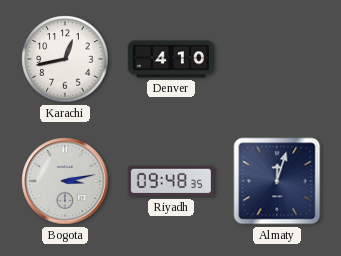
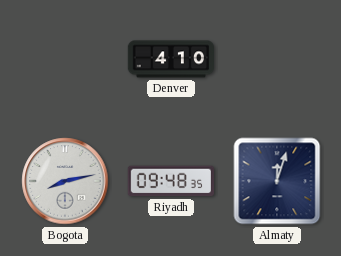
Karachi: 12:43 -> none
Bogota: 3:13 -> 8:13
